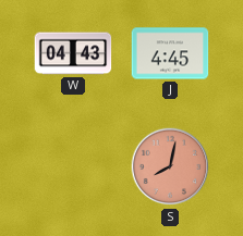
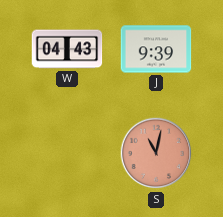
J: 4:45 -> 9:39
S: 8:02 -> 11:02
